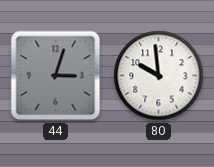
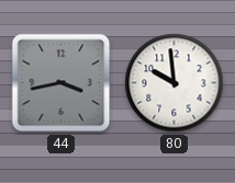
44: 3:03 -> 3:43
